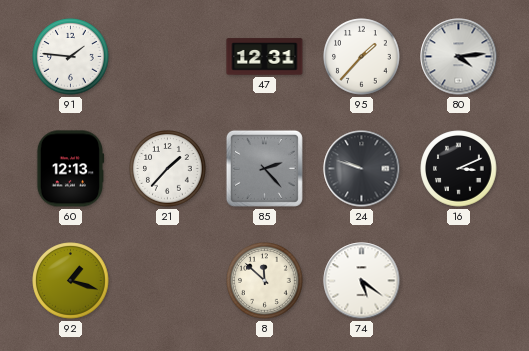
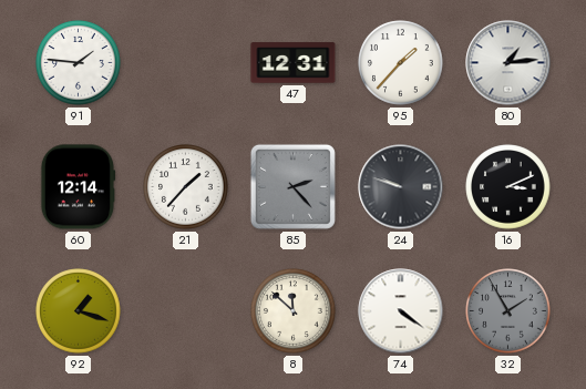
80: 4:14 -> 1:14
60: 12:13 -> 12:14
74: 5:21 -> 4:21
32: none -> 1:55
